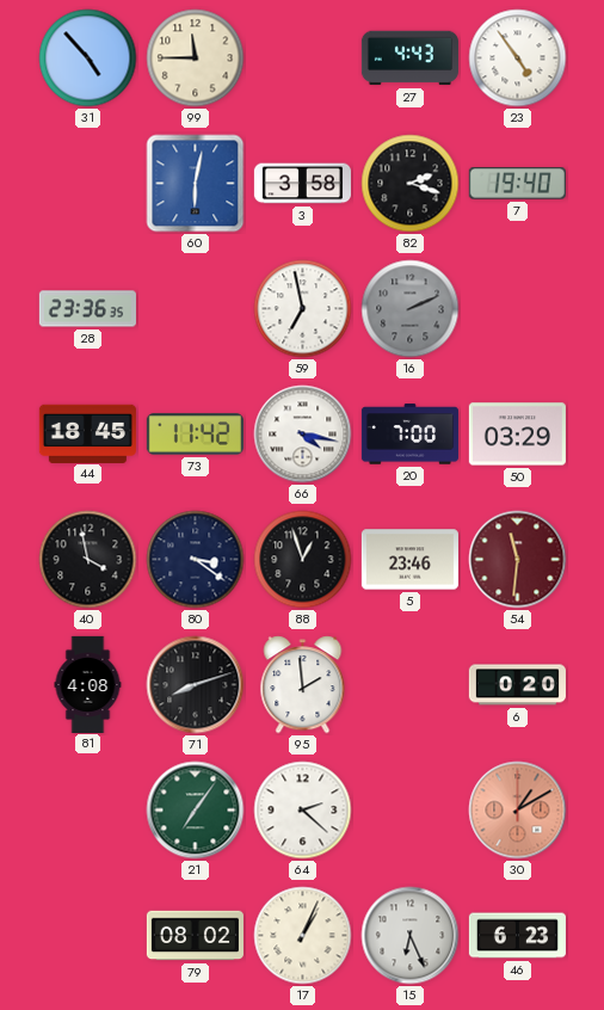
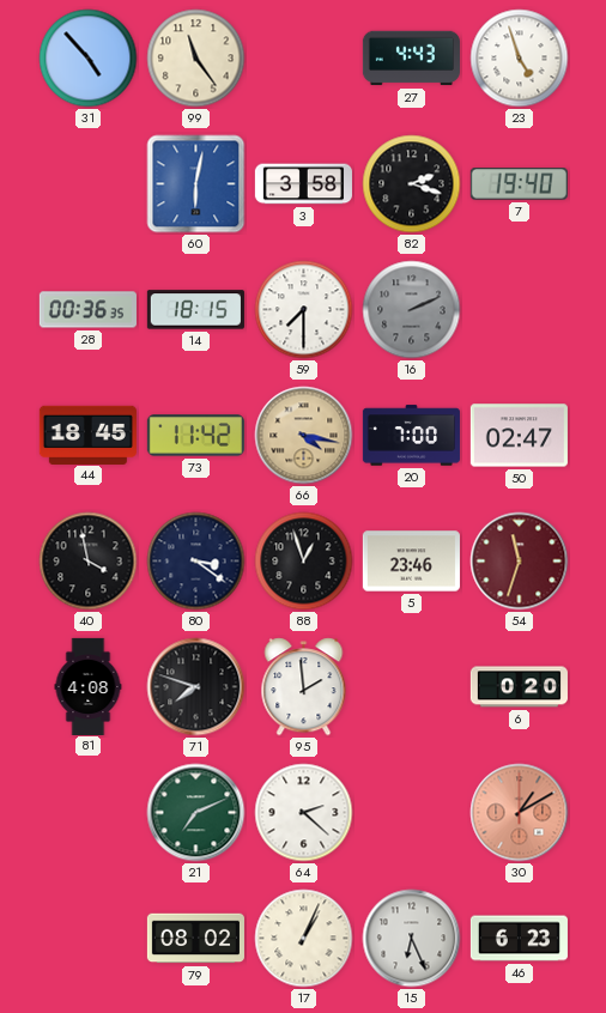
99: 11:45 -> 11:24
23: 4:54 -> 4:57
28: 23:36 -> 00:36
14: none -> 18:15
59: 6:58 -> 7:30
66 dial: white -> champagne
50: 03:29 -> 02:47
54: 11:31 -> 11:33
71: 8:12 -> 7:48
21: 7:06 -> 7:11
